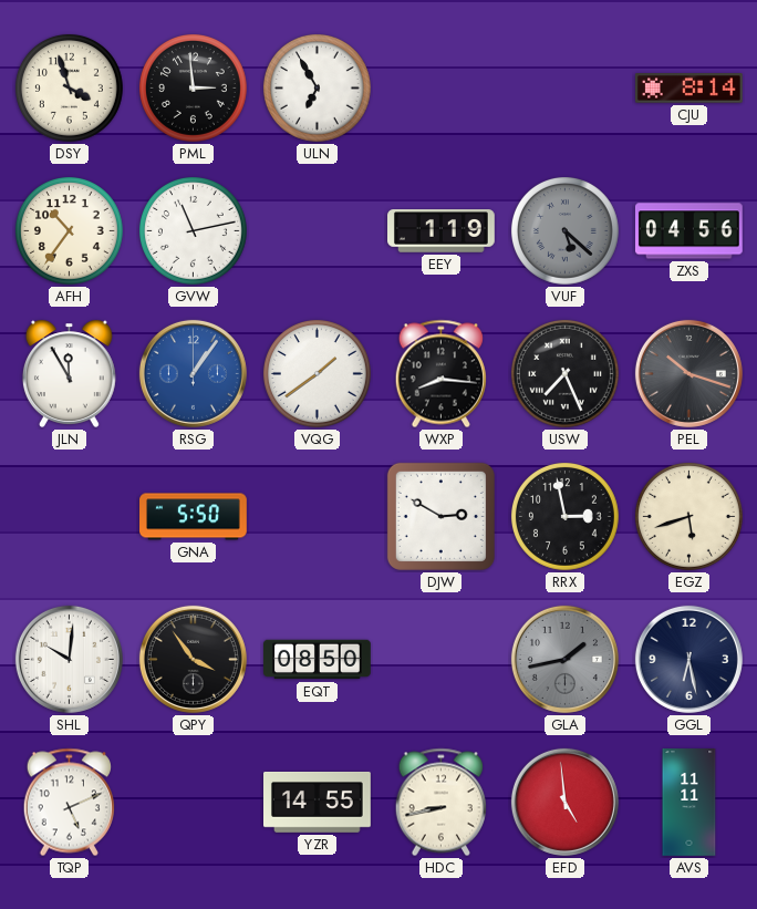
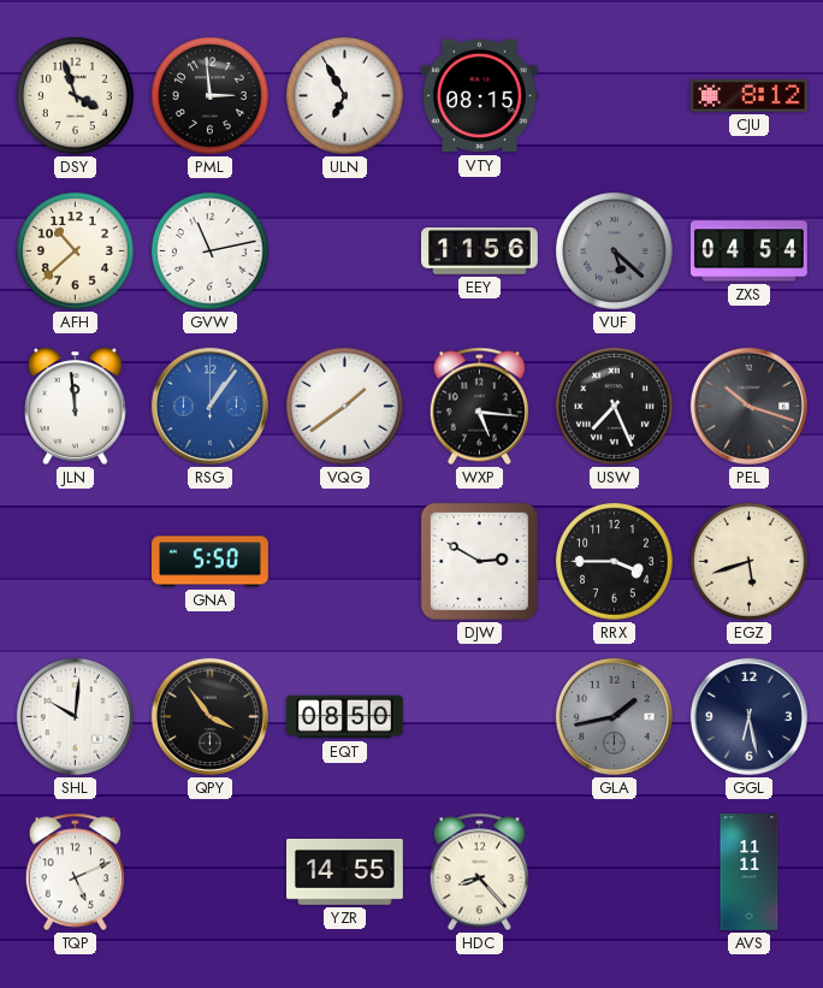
VTY: none -> 08:15
CJU: 8:14 -> 8:12
AFH: 10:36 -> 10:38
EEY: 1:19 -> 11:56
ZXS: 04:56 -> 04:54
JLN: 11:55 -> 11:59
WXP: 8:16 -> 5:16
RRX: 2:58 -> 3:45
HDC: 8:43 -> 8:23
EFD: 4:59 -> none
